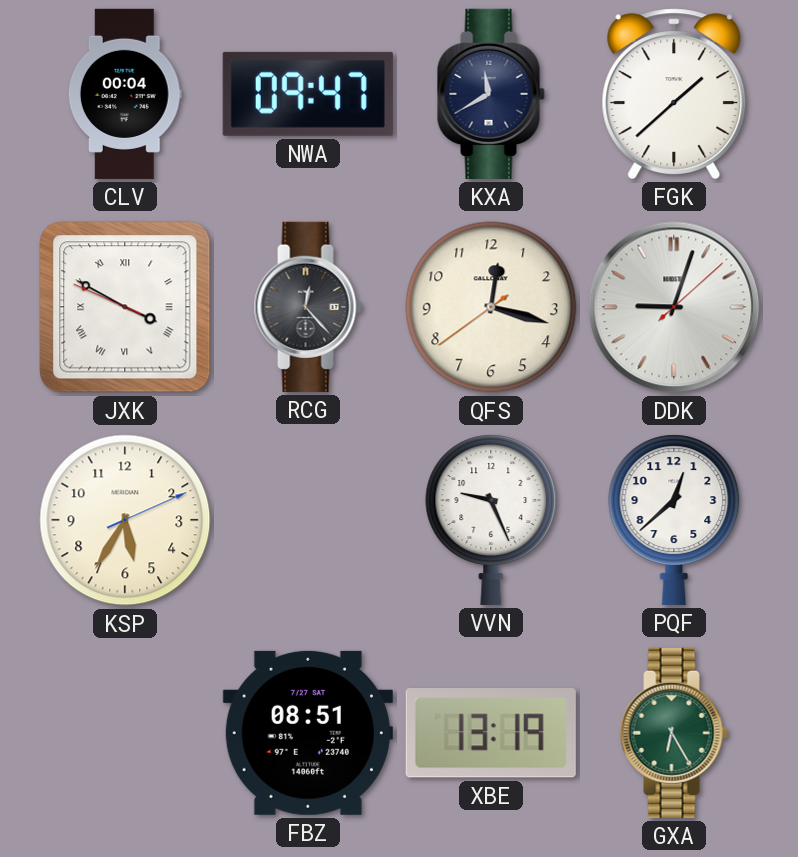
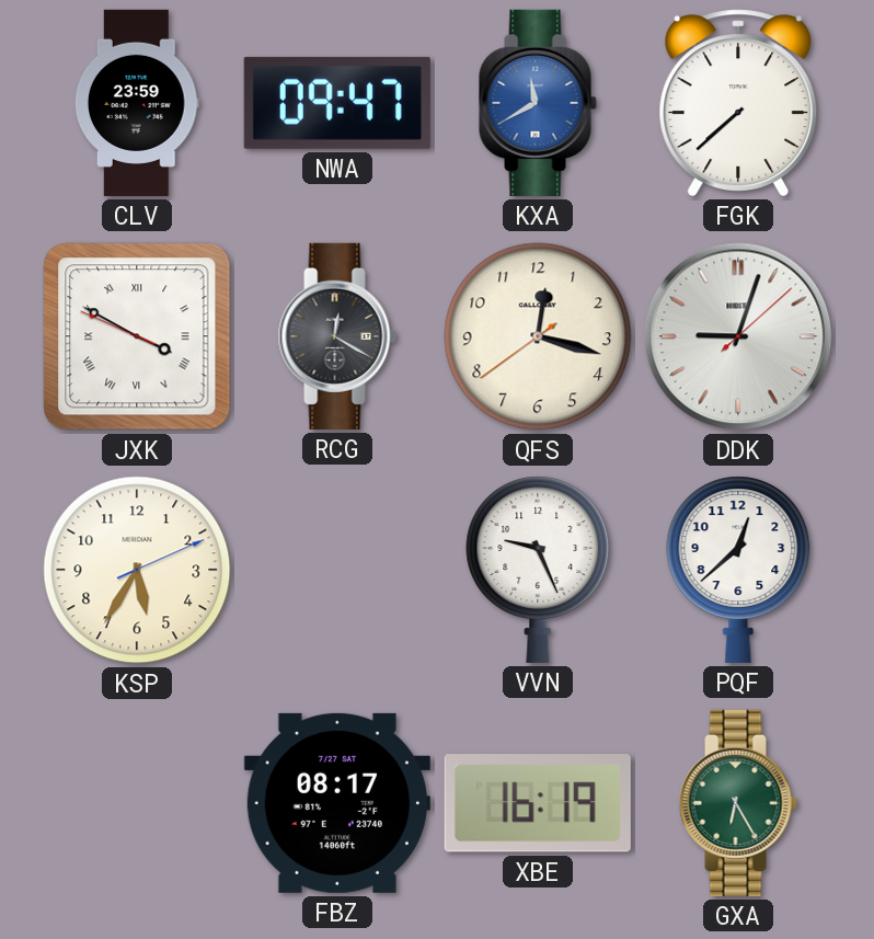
CLV: 00:04 -> 23:59
KXA dial: navy -> blue
FGK: 1:38 -> 7:38
RCG: 12:23 -> 12:20
FBZ: 08:51 -> 08:17
XBE: 13:19 -> 16:19
